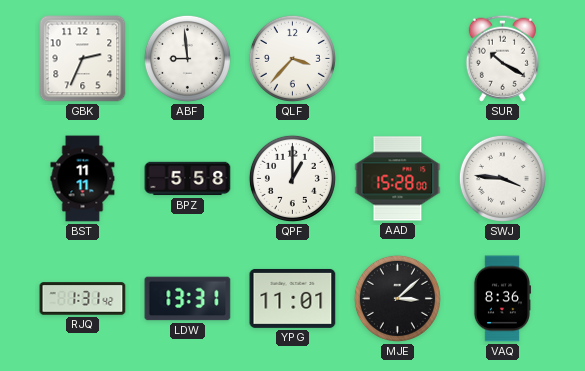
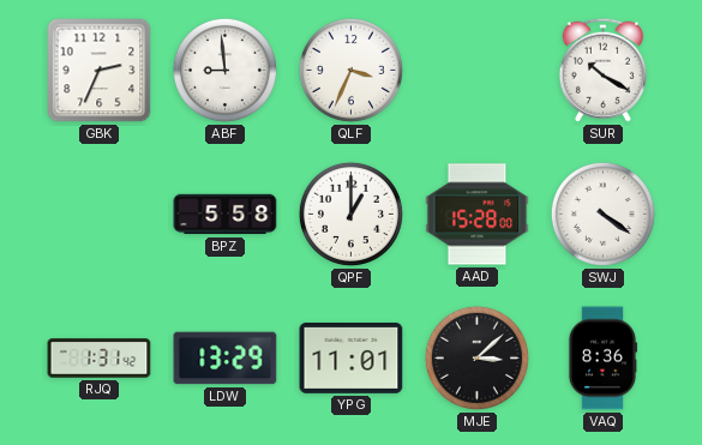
QLF: 3:37 -> 3:34
BST: 11:11 -> none
SWJ: 3:46 -> 4:21
LDW: 13:31 -> 13:29
